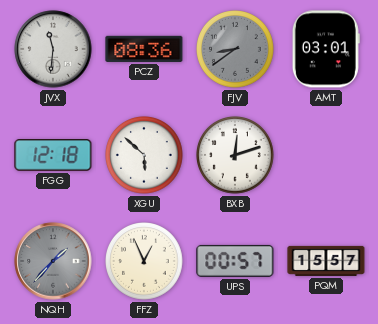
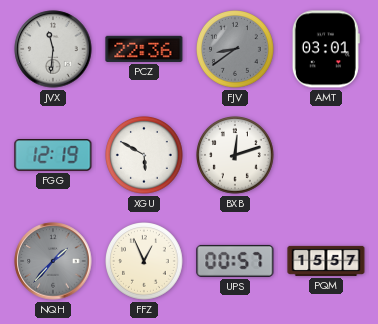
PCZ: 08:36 -> 22:36
FGG: 12:18 -> 12:19
XGU: 5:52 -> 5:50
